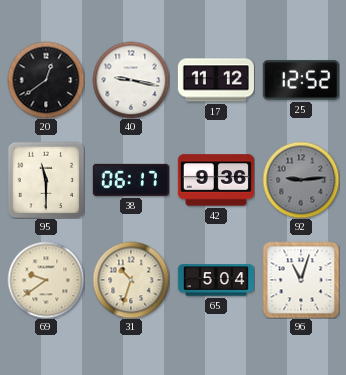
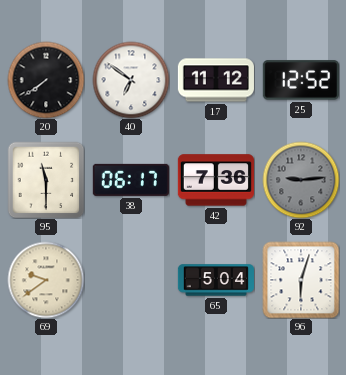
20: 12:39 -> 7:39
40: 9:17 -> 6:51
42: 9:36 -> 7:36
31: 10:33 -> none
96: 11:03 -> 6:03
